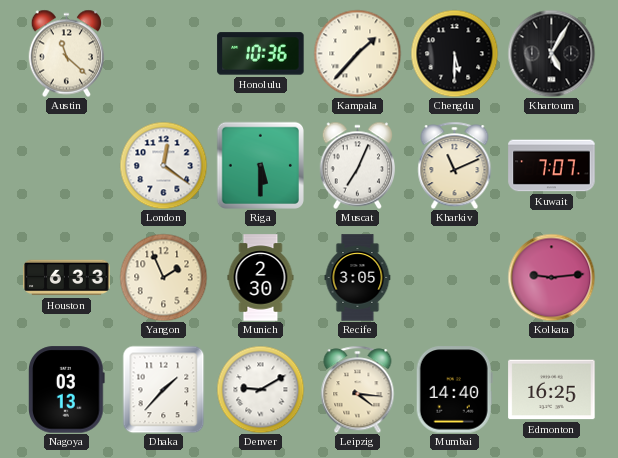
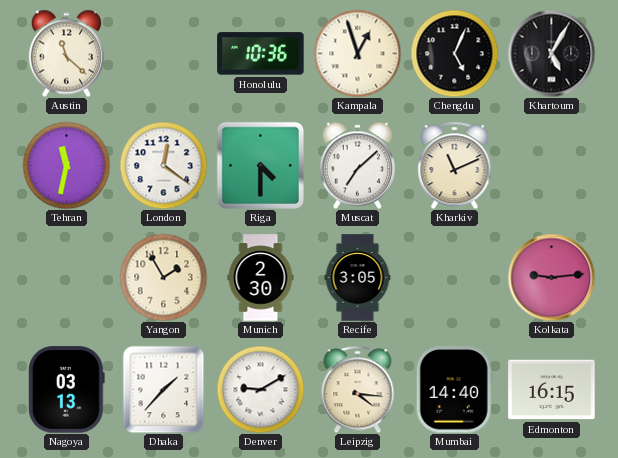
Kampala: 1:37 -> 12:57
Chengdu: 5:30 -> 5:04
Tehran: none -> 11:32
Riga: 5:30 -> 4:30
Muscat: 7:04 -> 7:08
Kuwait: 7:07 -> none
Houston: 6:33 -> none
Yangon: 1:56 -> 1:55
Edmonton: 16:25 -> 16:15
